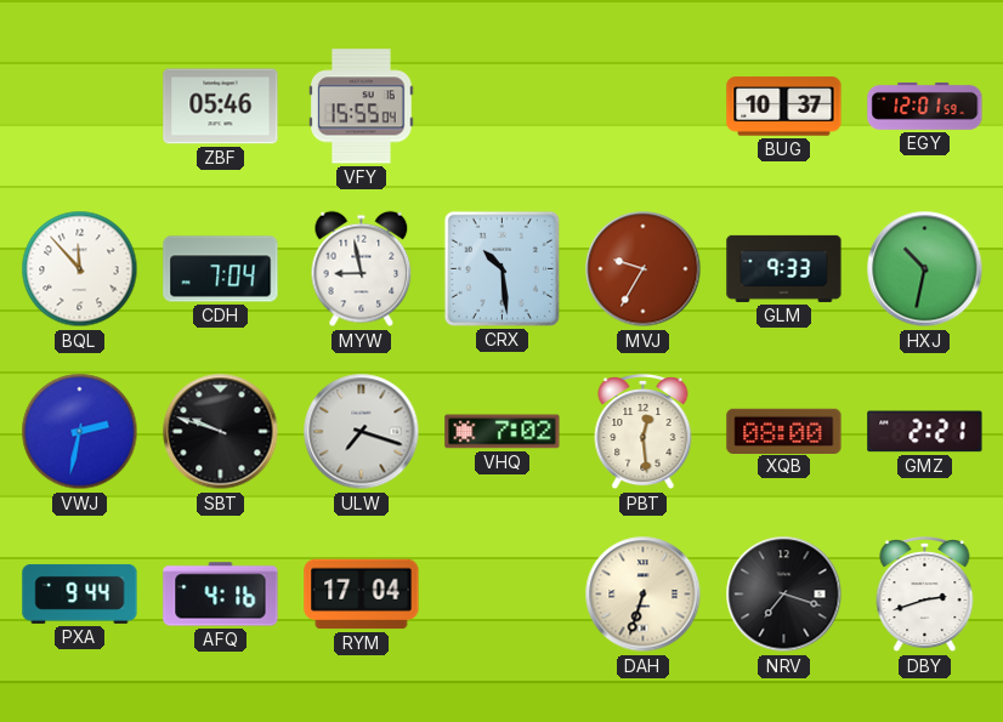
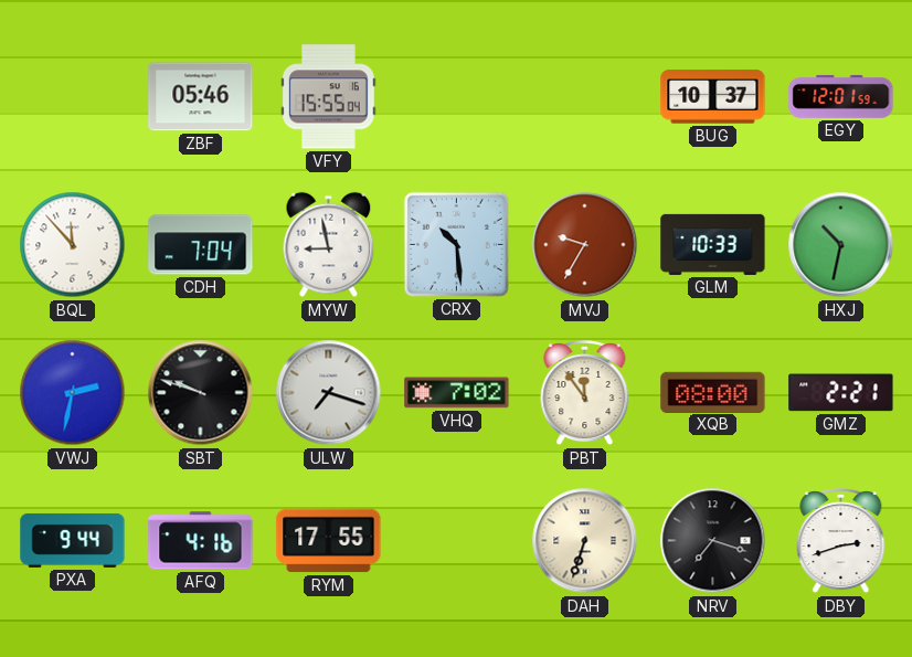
GLM: 9:33 -> 10:33
PBT: 12:29 -> 11:54
RYM: 17:04 -> 17:55
